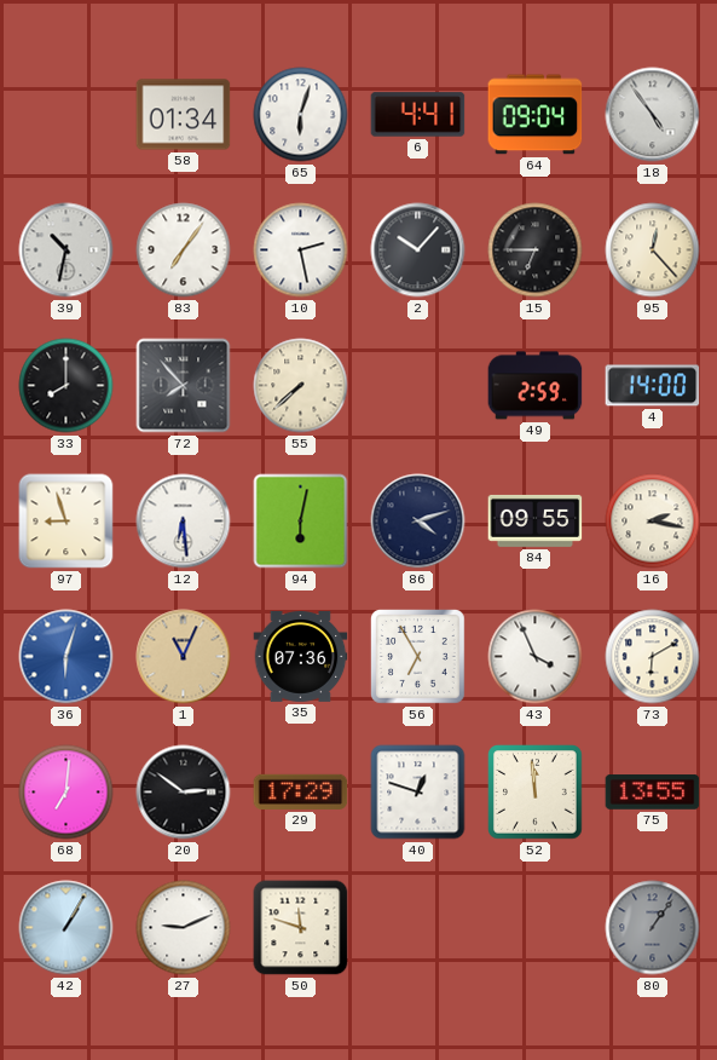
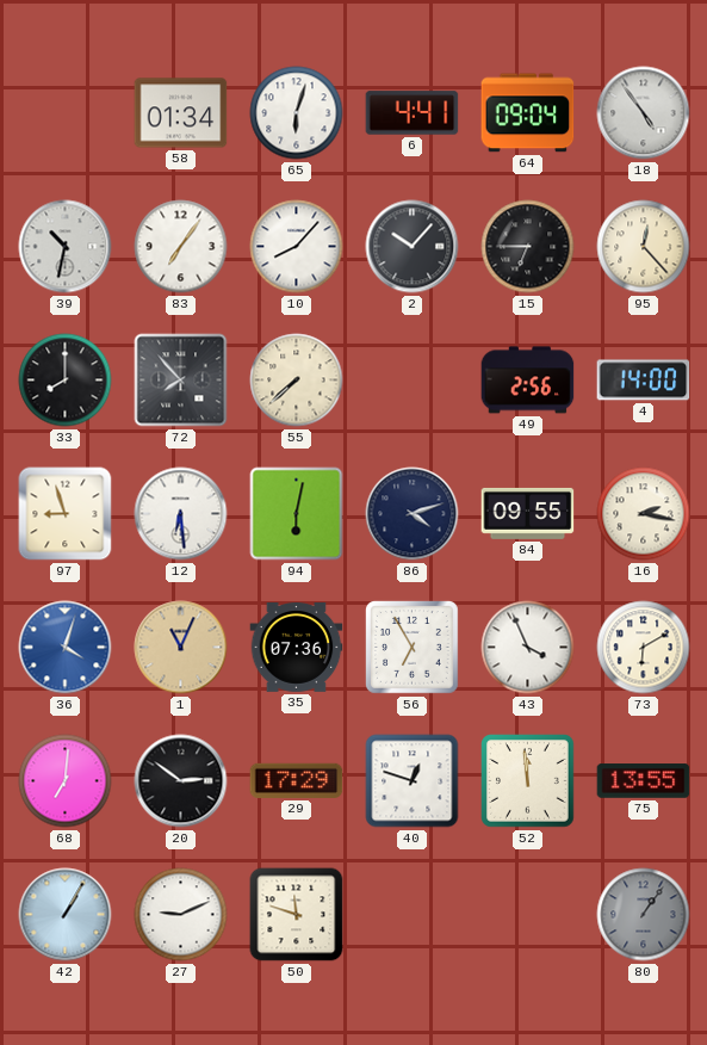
10: 2:28 -> 8:07
49: 2:59 -> 2:56
36: 6:03 -> 4:03
